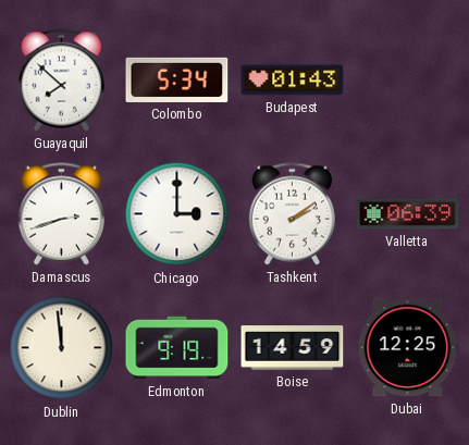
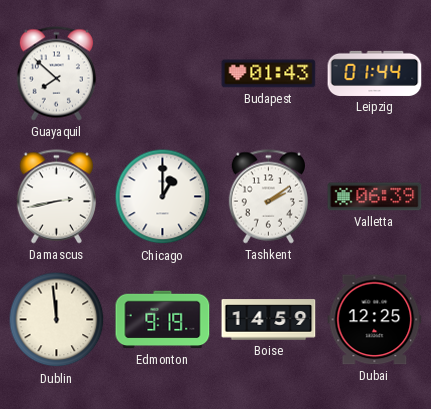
Colombo: 5:34 -> none
Leipzig: none -> 01:44
Damascus: 2:42 -> 2:43
Chicago: 3:00 -> 1:00
